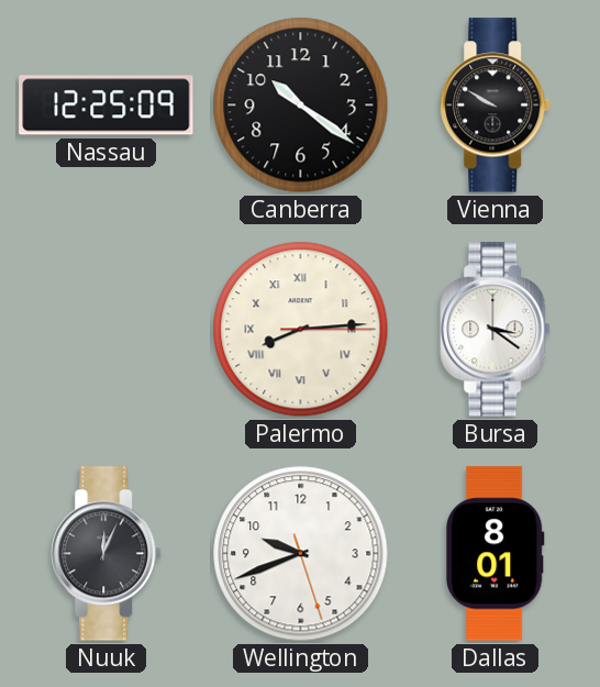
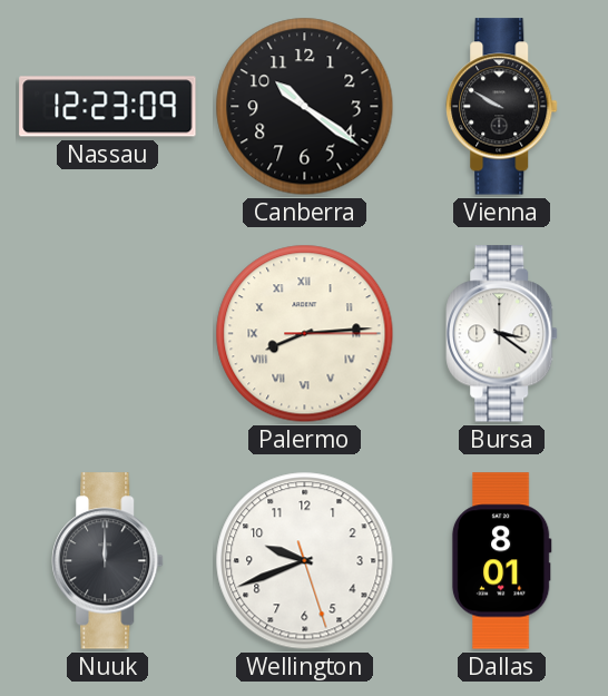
Nassau: 12:25 -> 12:23
Nuuk: 12:04 -> 12:00
